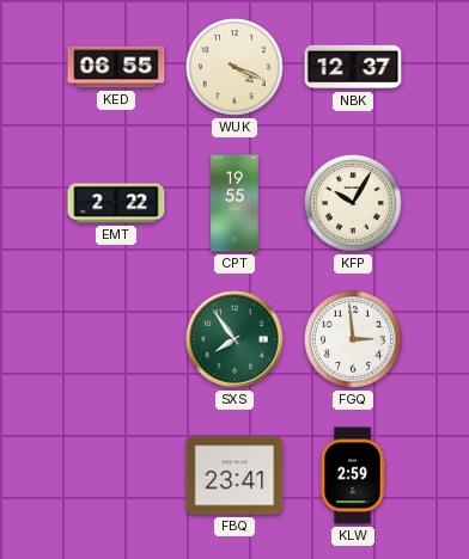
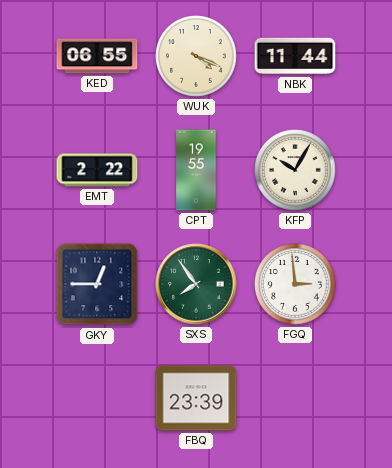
NBK: 12:37 -> 11:44
GKY: none -> 12:45
FBQ: 23:41 -> 23:39
KLW: 2:59 -> none
